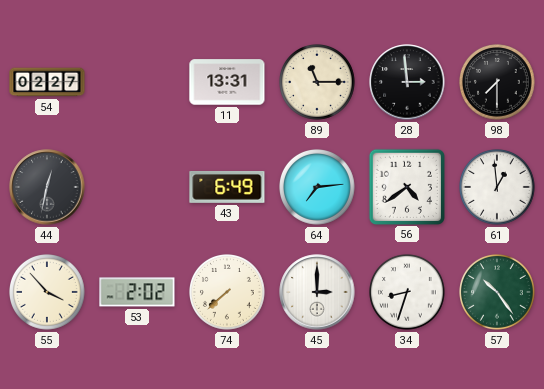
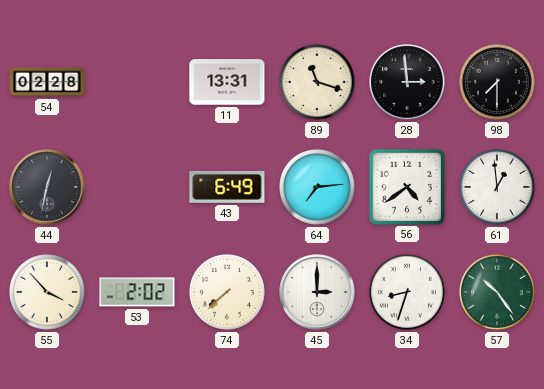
54: 02:27 -> 02:28
89: 11:15 -> 11:18
